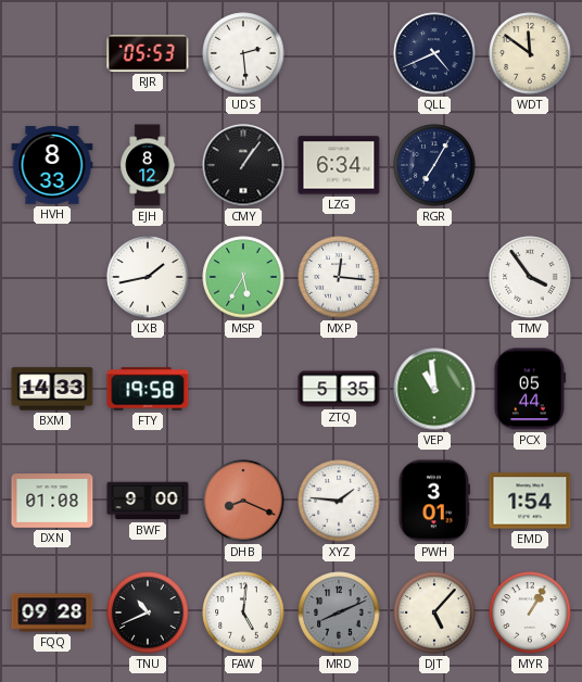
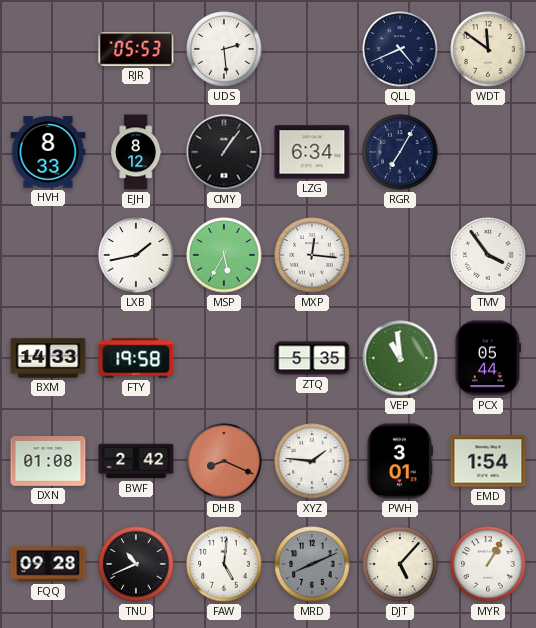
BWF: 9:00 -> 2:42
